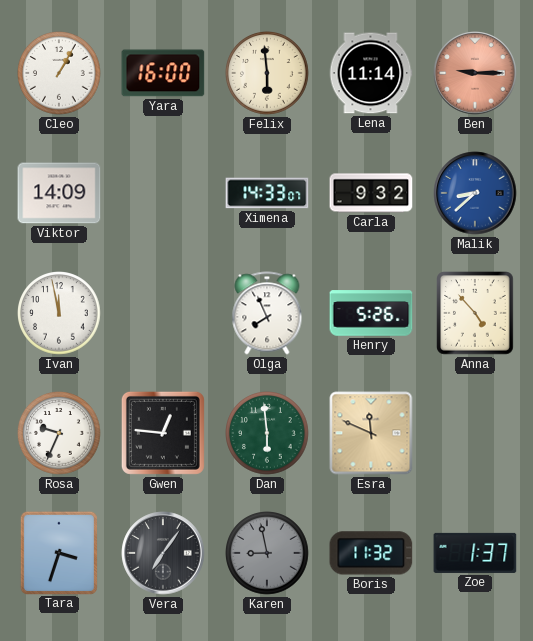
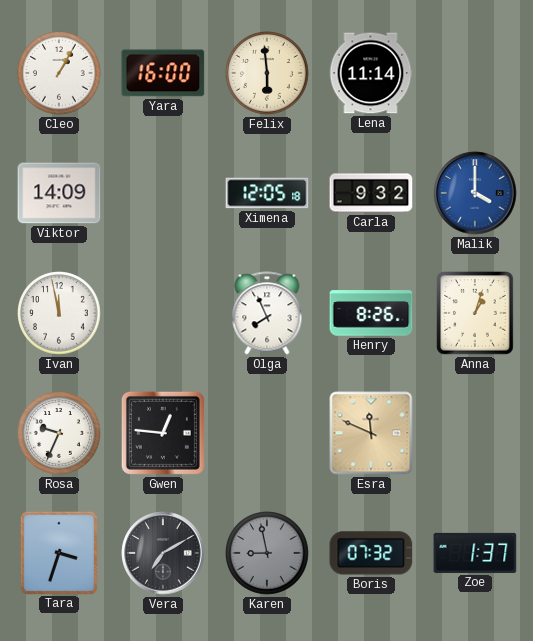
Ben: 9:15 -> none
Ximena: 14:33 -> 12:05
Malik: 8:38 -> 4:00
Henry: 5:26 -> 8:26
Anna: 4:53 -> 1:03
Dan: 5:59 -> none
Vera: 7:06 -> 7:10
Boris: 11:32 -> 07:32
